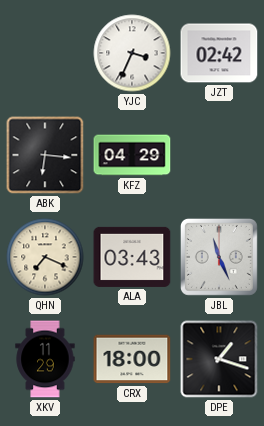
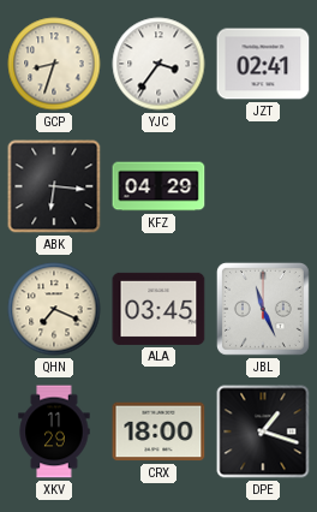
GCP: none -> 8:33
YJC: 3:34 -> 3:36
JZT: 02:42 -> 02:41
ALA: 03:43 -> 03:45
